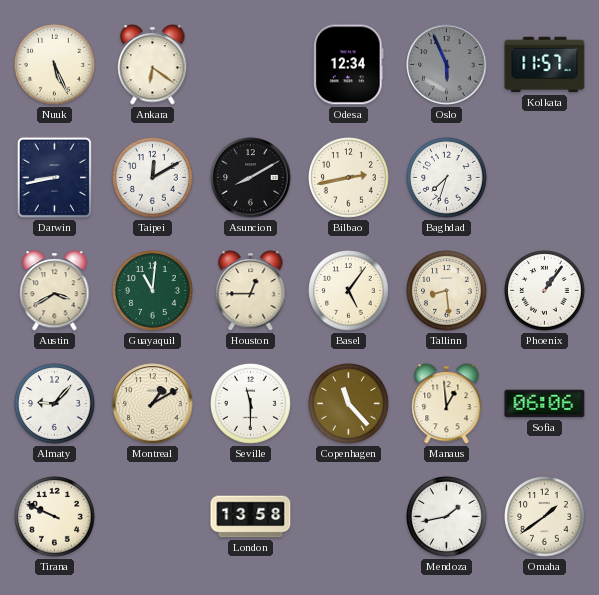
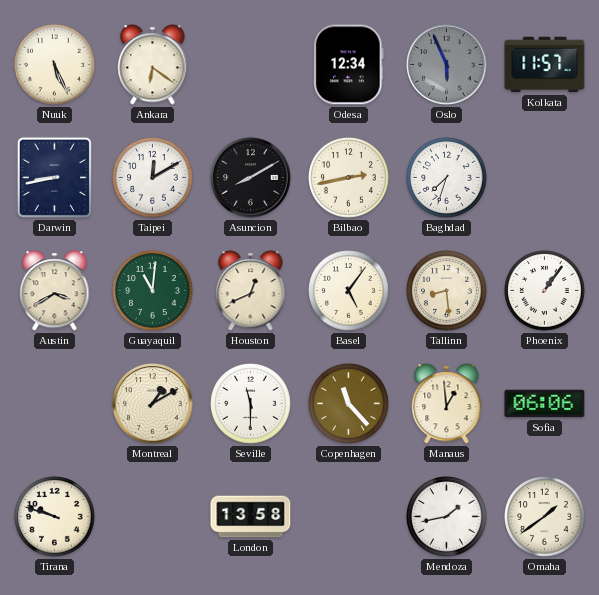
Houston: 12:45 -> 12:41
Almaty: 9:07 -> none
Tirana: 9:49 -> 9:48
